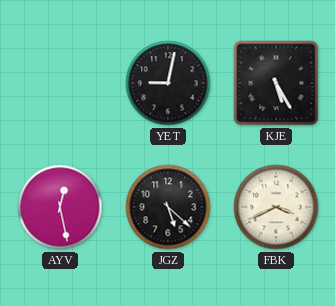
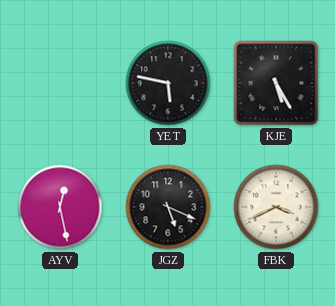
YET: 9:02 -> 5:47
JGZ: 5:22 -> 5:19
